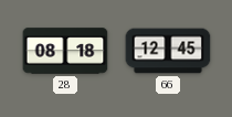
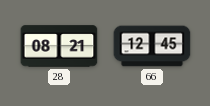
28: 08:18 -> 08:21
